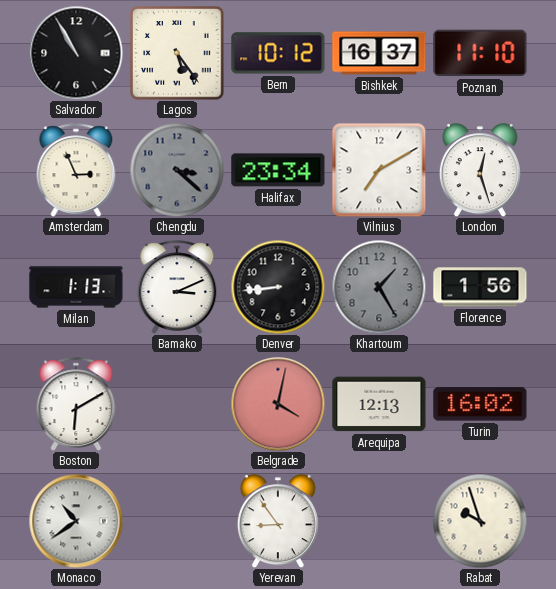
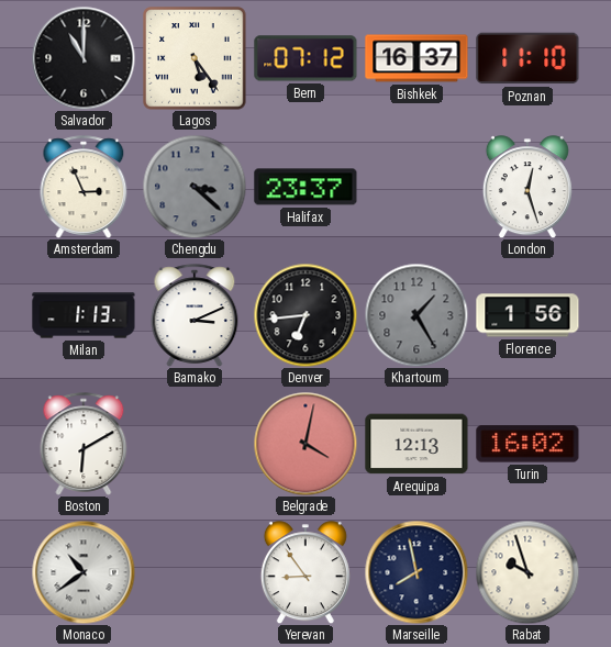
Salvador: 10:55 -> 11:00
Bern: 10:12 -> 07:12
Halifax: 23:34 -> 23:37
Vilnius: 7:10 -> none
Denver: 8:44 -> 6:44
Marseille: none -> 7:58
